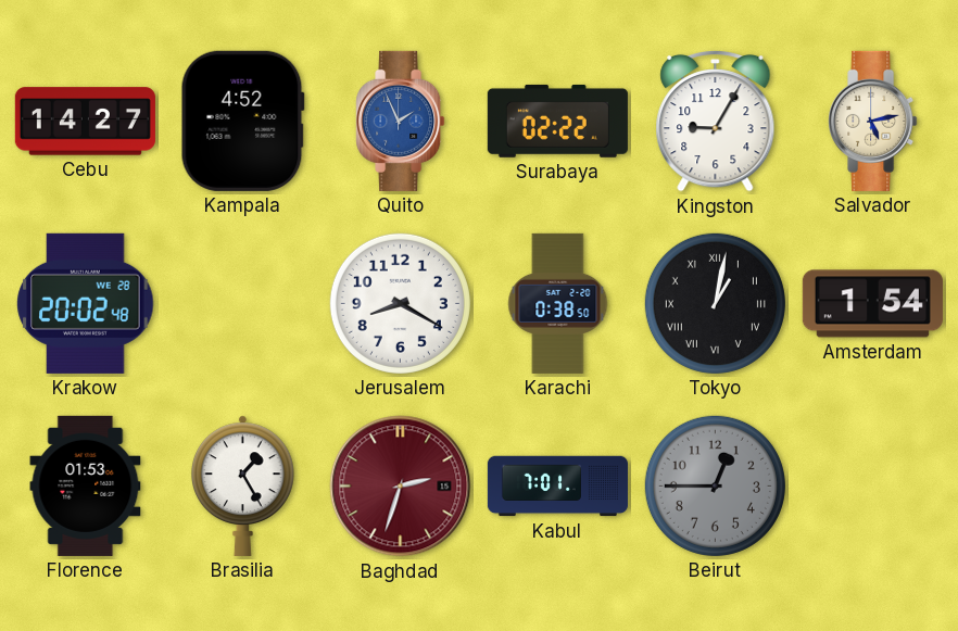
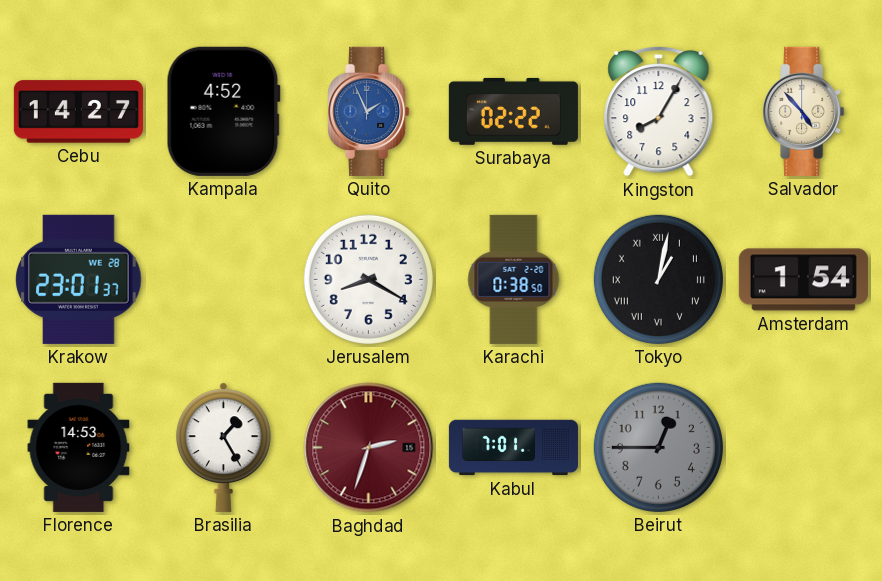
Kingston: 9:05 -> 8:05
Salvador: 5:13 -> 4:53
Krakow: 20:02 -> 23:01
Florence: 01:53 -> 14:53
